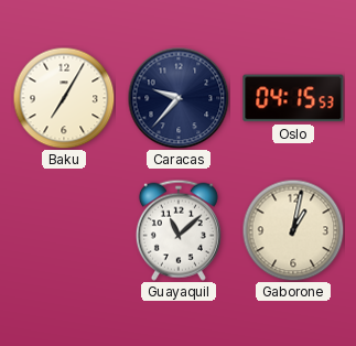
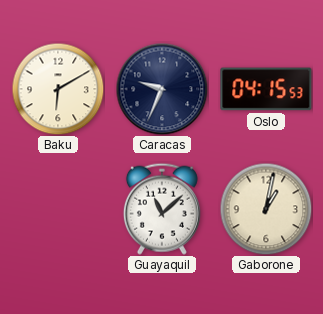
Baku: 7:05 -> 6:10
Caracas: 9:37 -> 9:34
